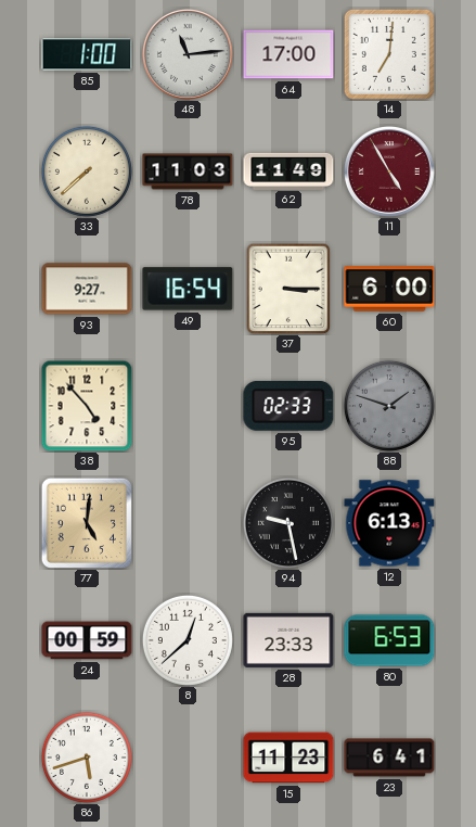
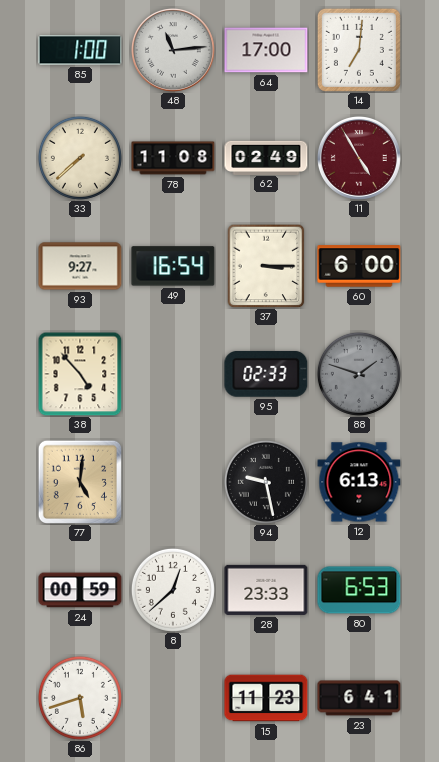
78: 11:03 -> 11:08
62: 11:49 -> 02:49
